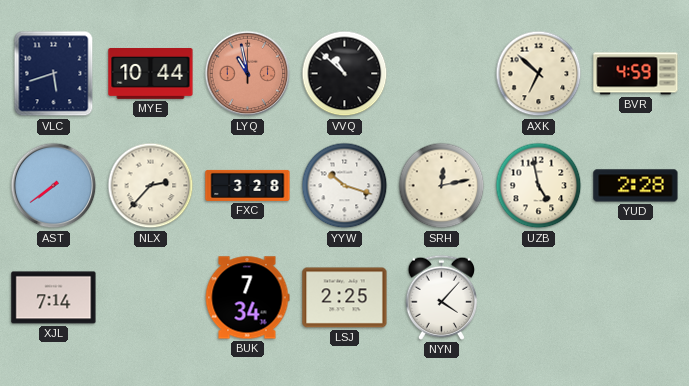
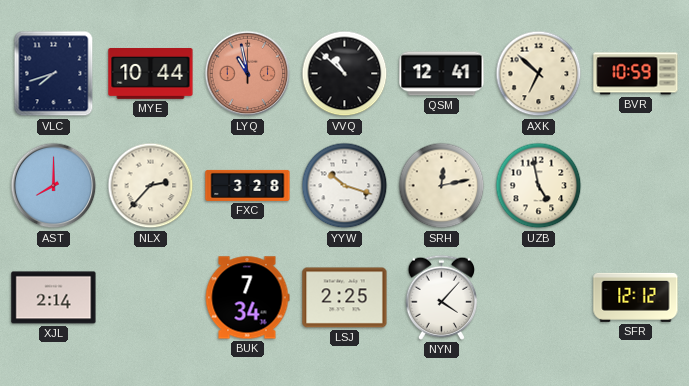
VLC: 5:42 -> 7:42
QSM: none -> 12:41
BVR: 4:59 -> 10:59
AST: 7:39 -> 8:00
YUD: 2:28 -> none
XJL: 7:14 -> 2:14
SFR: none -> 12:12
